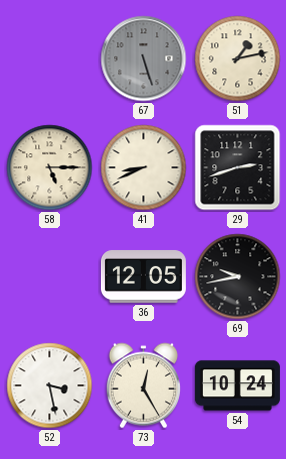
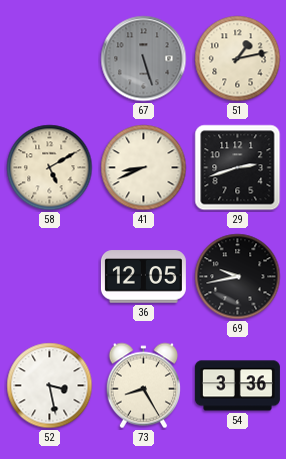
58: 5:15 -> 5:10
73: 12:25 -> 8:25
54: 10:24 -> 3:36
